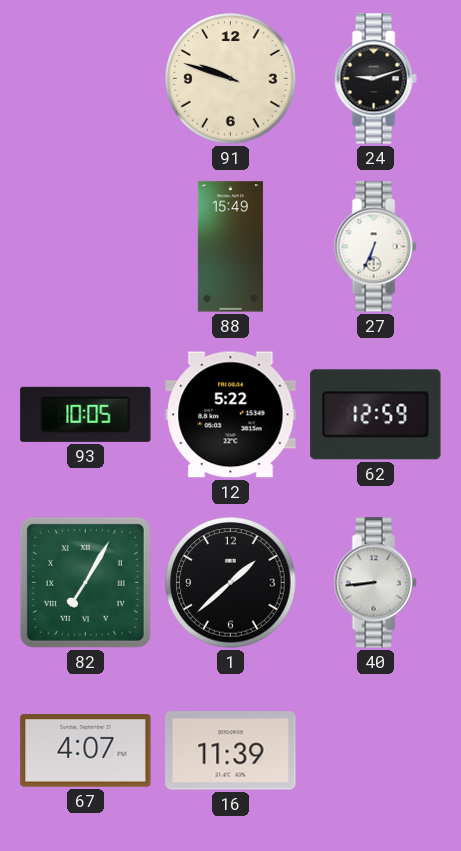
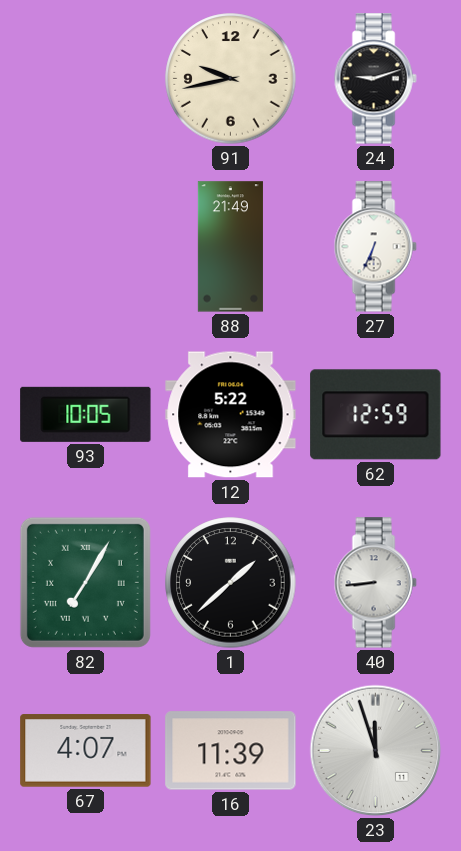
91: 9:48 -> 9:43
88: 15:49 -> 21:49
23: none -> 11:57
